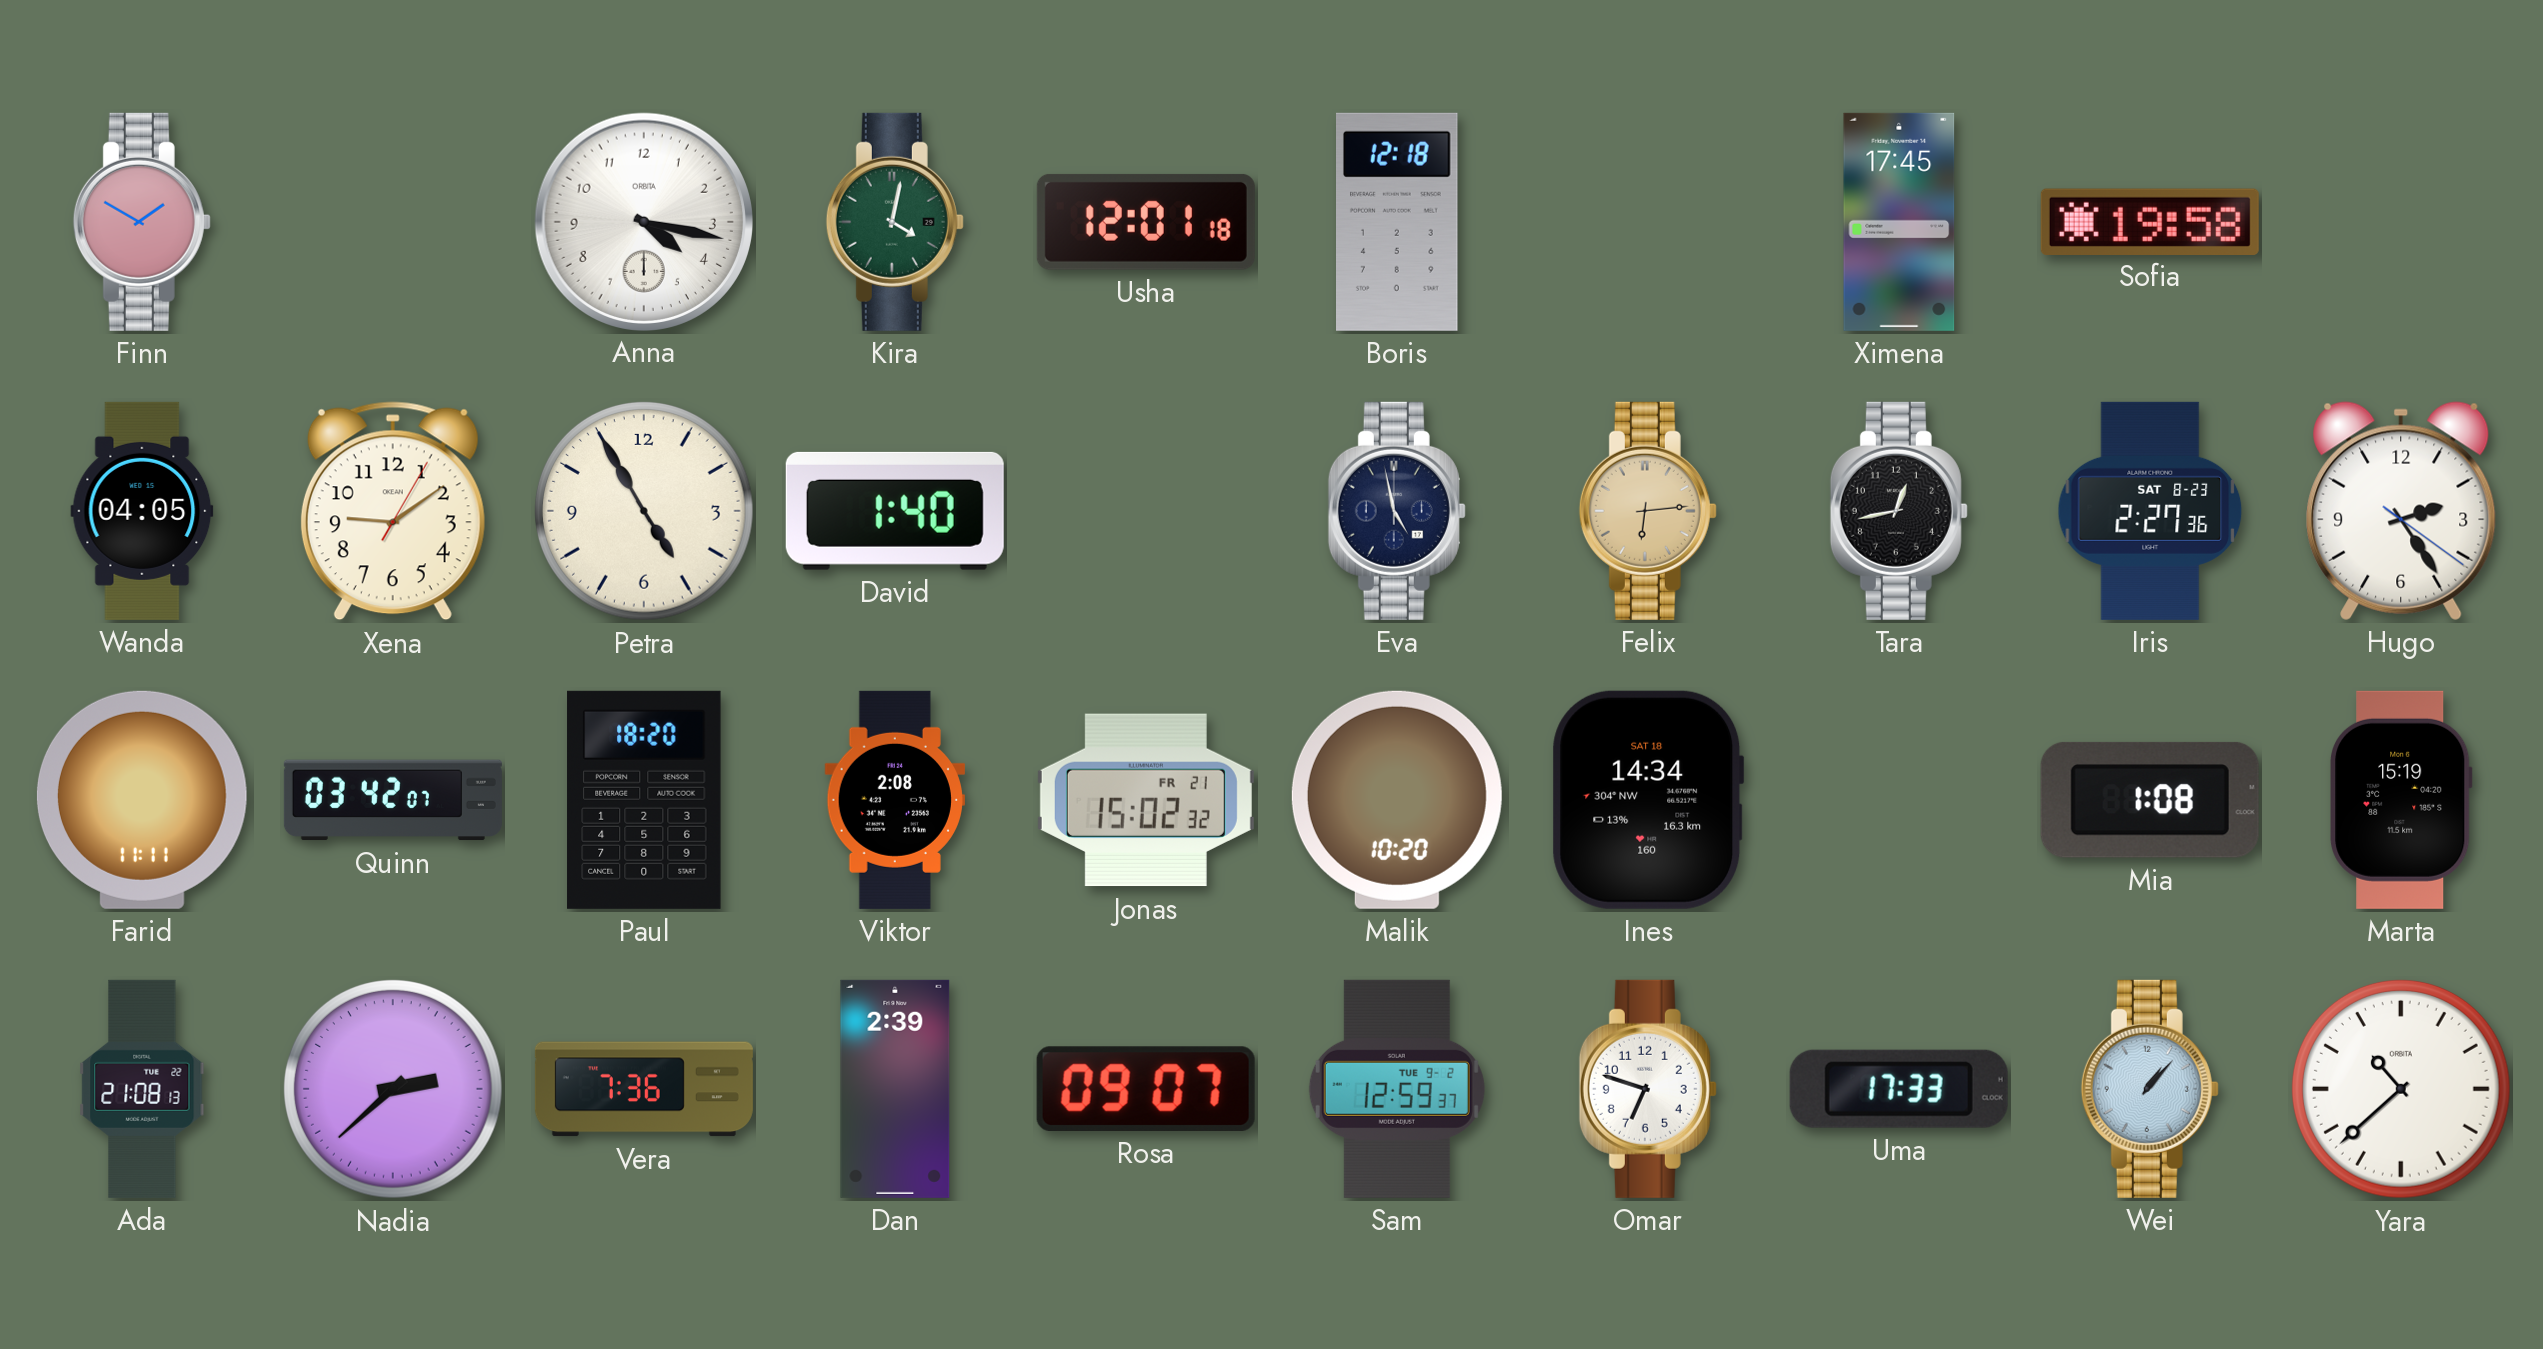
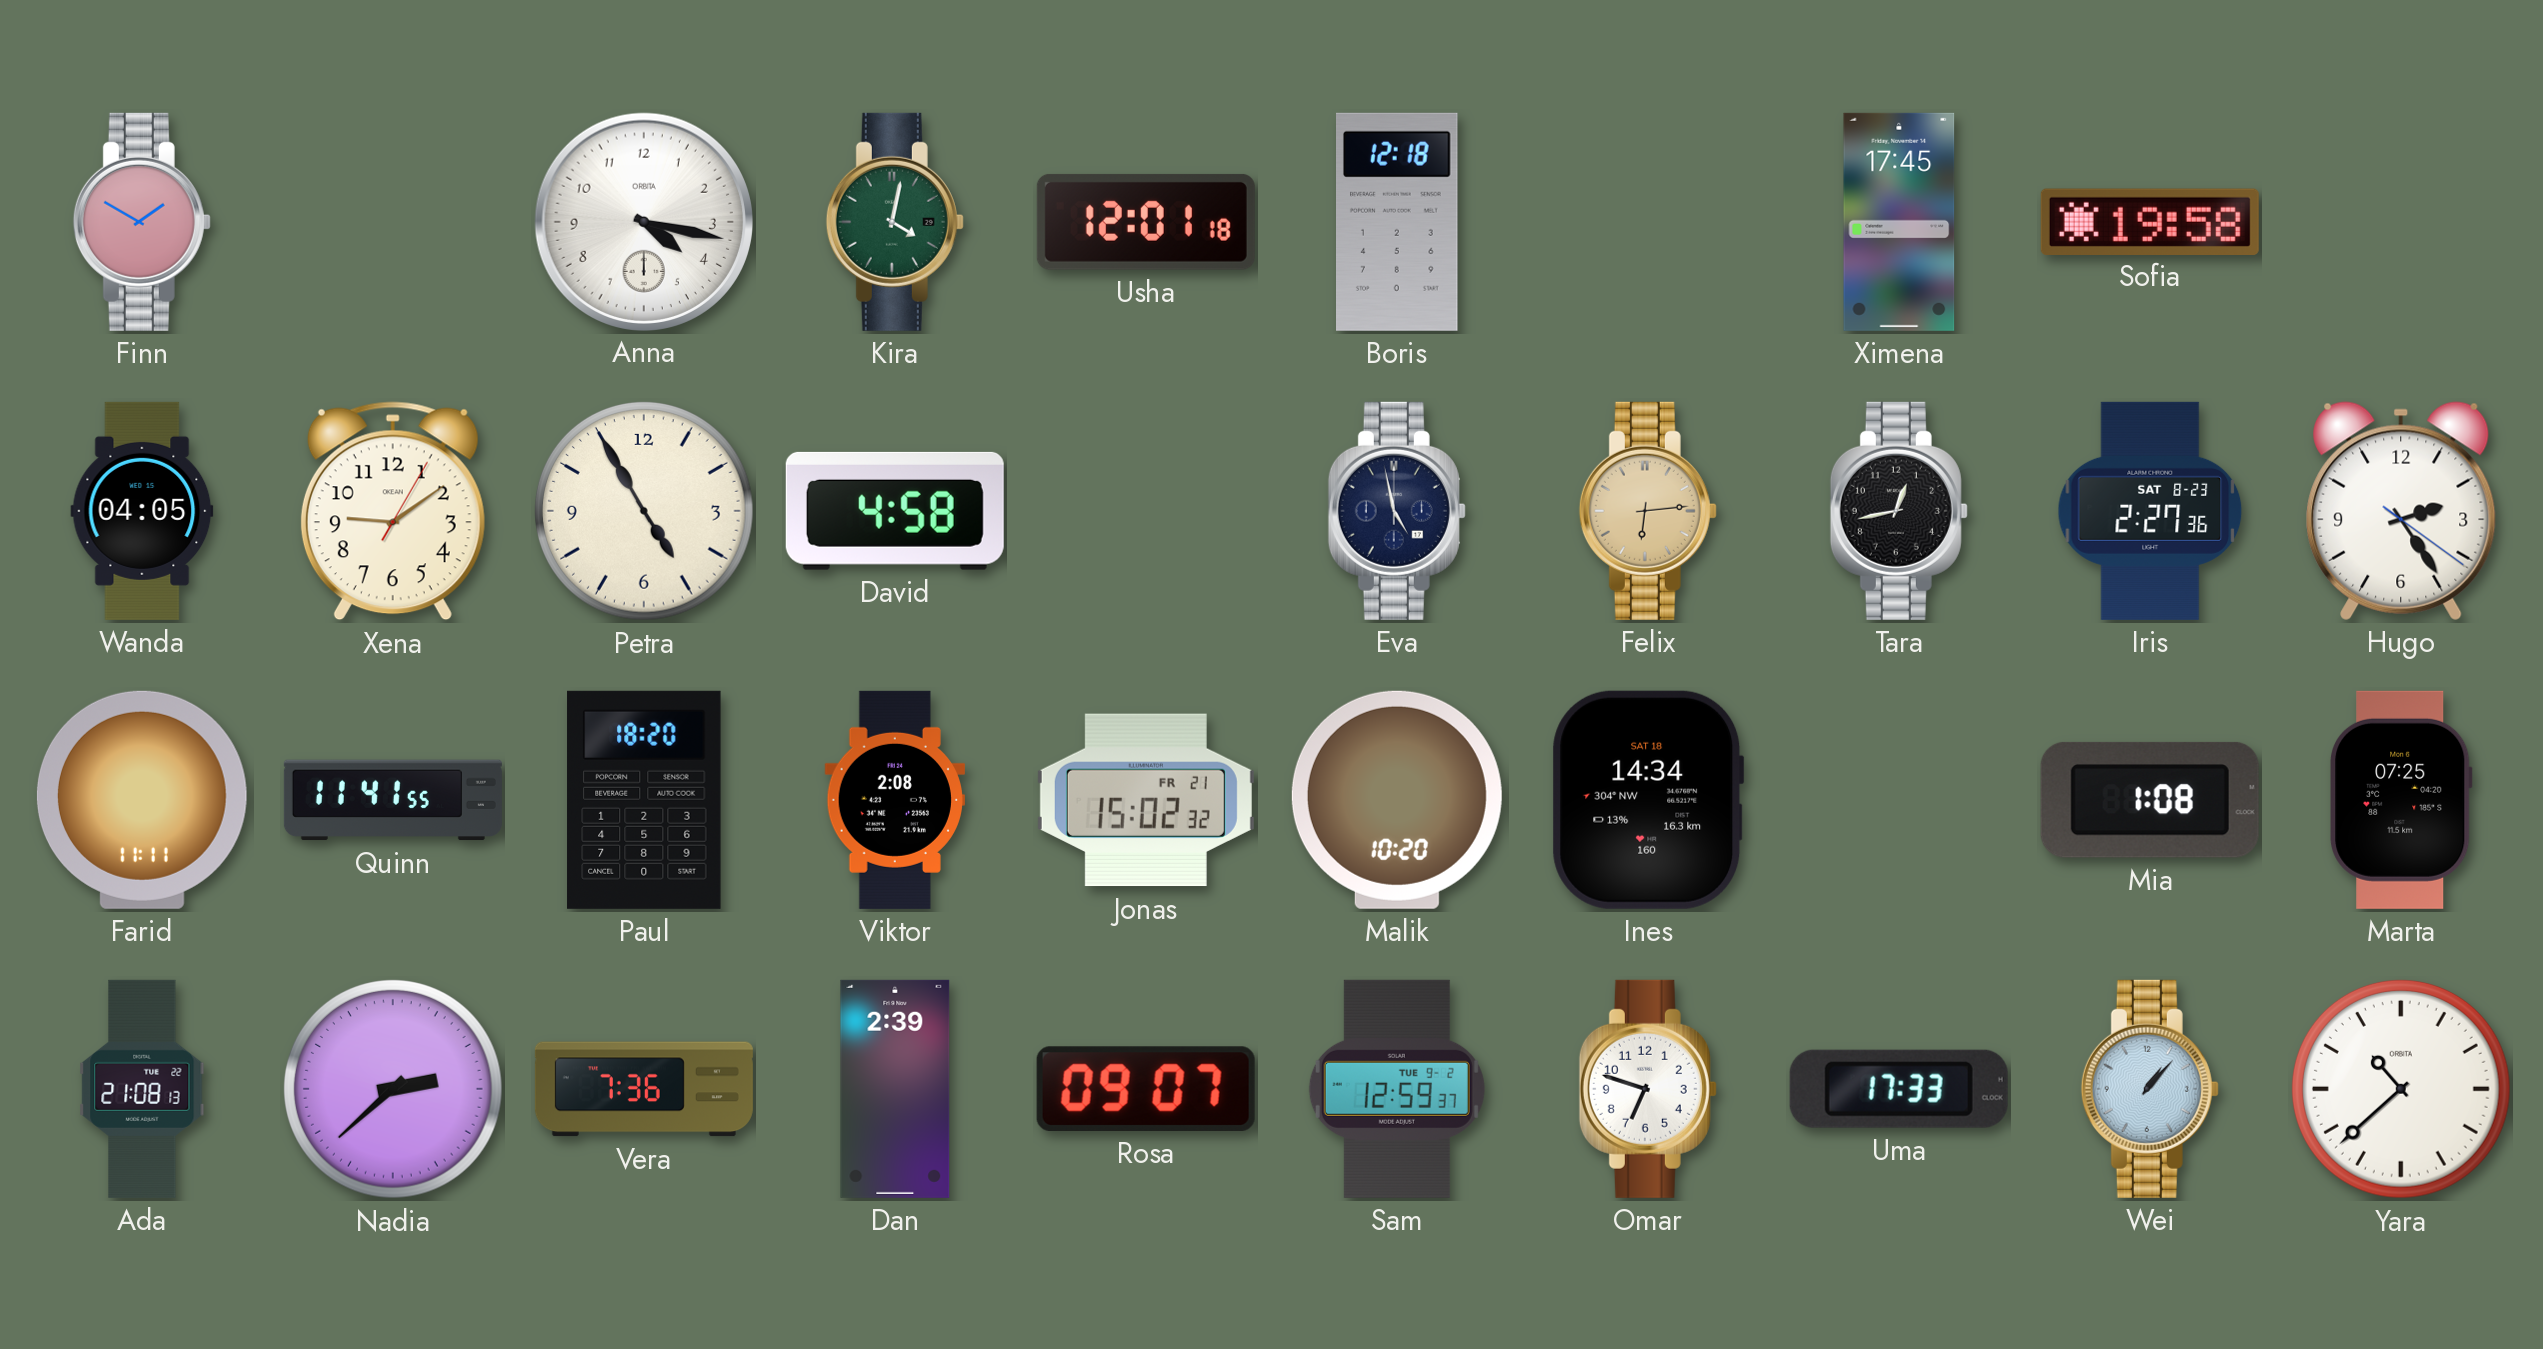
David: 1:40 -> 4:58
Quinn: 03:42 -> 11:41
Marta: 15:19 -> 07:25
